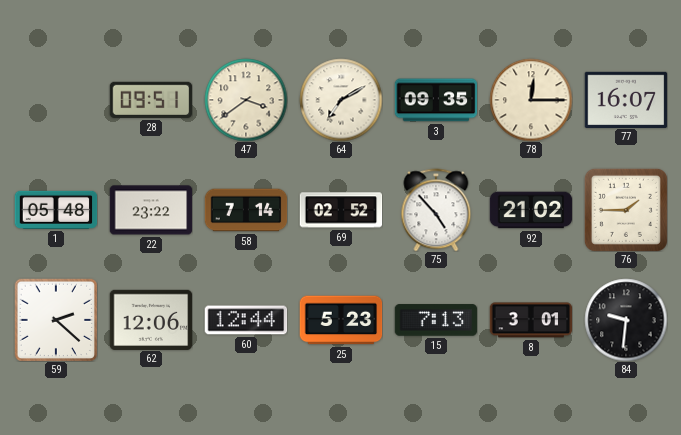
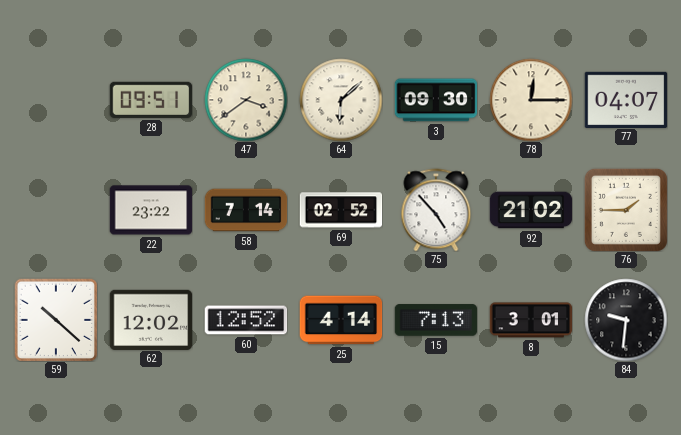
64: 7:10 -> 6:08
3: 09:35 -> 09:30
77: 16:07 -> 04:07
1: 05:48 -> none
59: 2:22 -> 10:22
62: 12:06 -> 12:02
60: 12:44 -> 12:52
25: 5:23 -> 4:14
